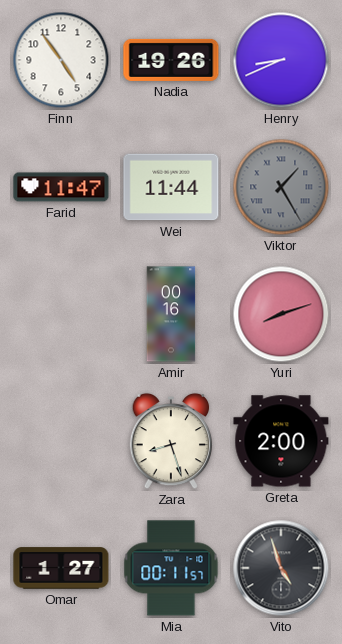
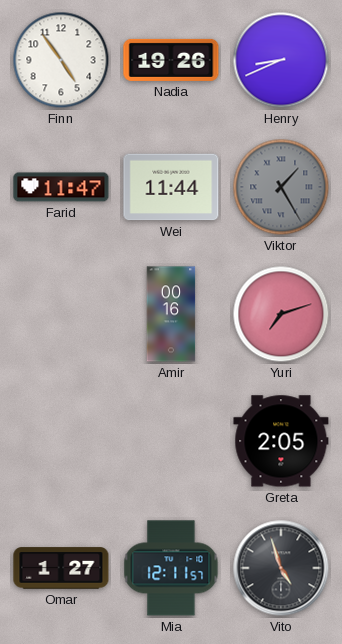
Yuri: 8:12 -> 7:12
Zara: 8:27 -> none
Greta: 2:00 -> 2:05
Mia: 00:11 -> 12:11
